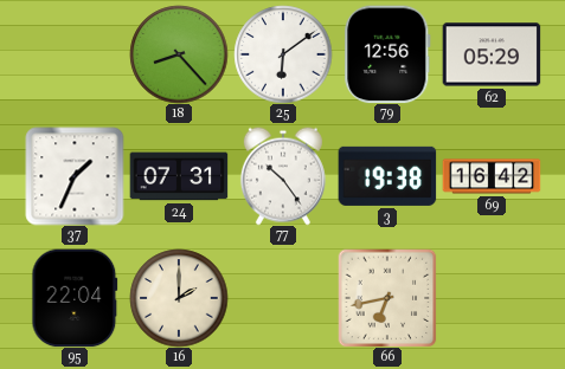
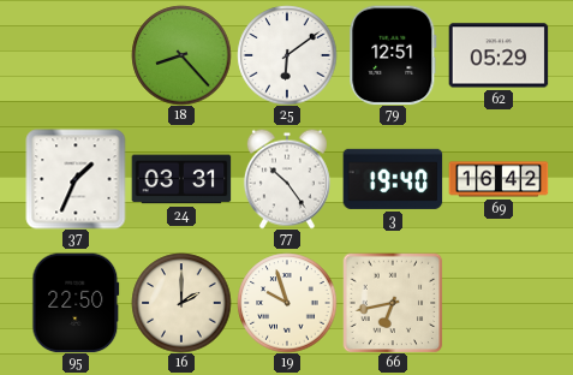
79: 12:56 -> 12:51
24: 07:31 -> 03:31
3: 19:38 -> 19:40
95: 22:04 -> 22:50
19: none -> 9:57
